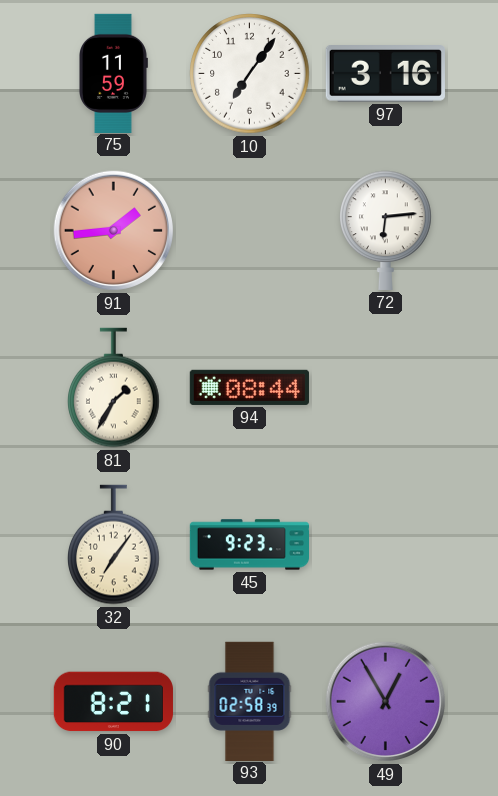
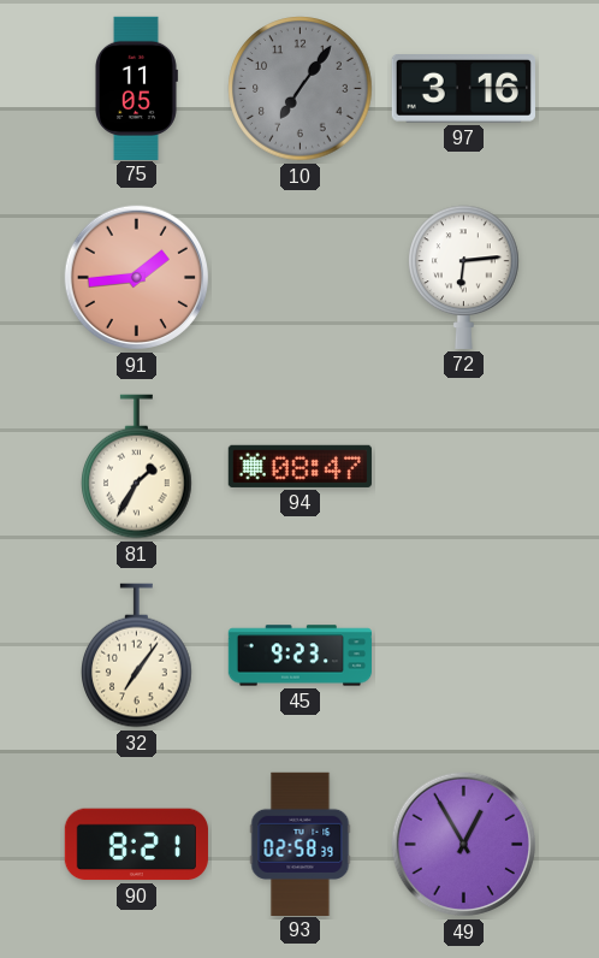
75: 11:59 -> 11:05
10 dial: white -> grey
94: 08:44 -> 08:47
